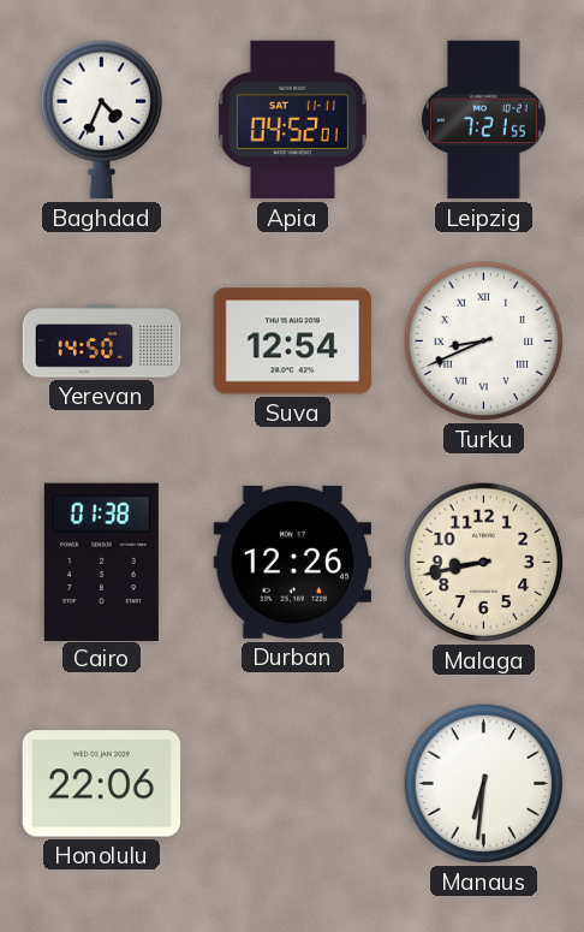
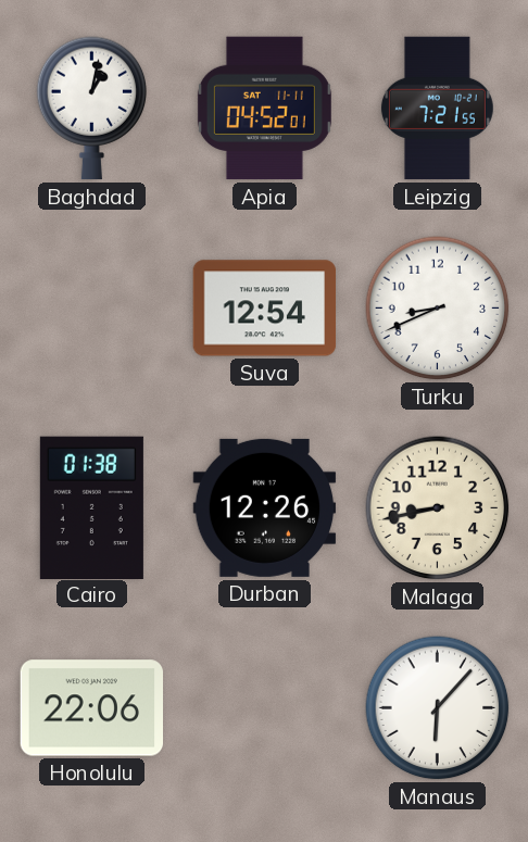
Baghdad: 4:34 -> 1:02
Yerevan: 14:50 -> none
Turku numerals: Roman -> Arabic
Manaus: 6:31 -> 6:07
